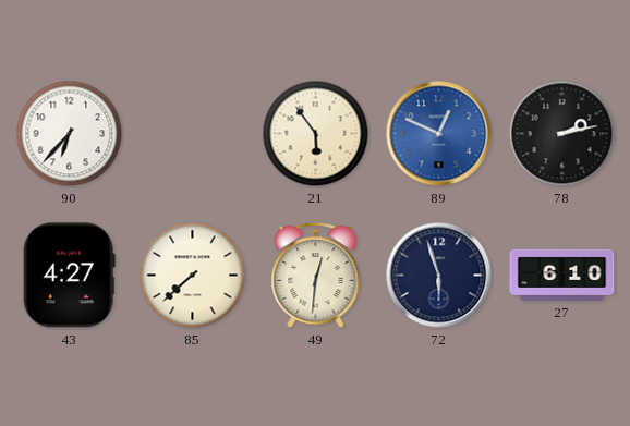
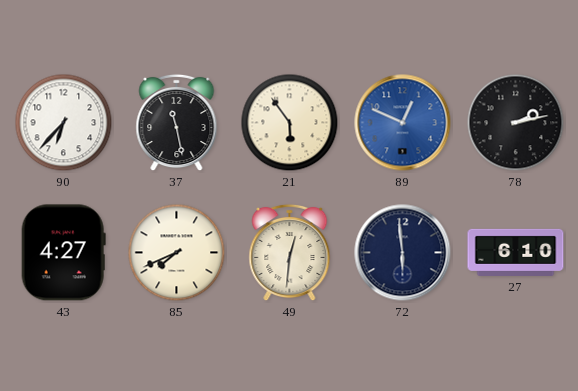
37: none -> 11:28
85: 7:38 -> 7:41
72: 5:57 -> 5:59
